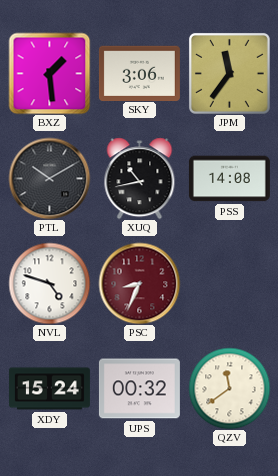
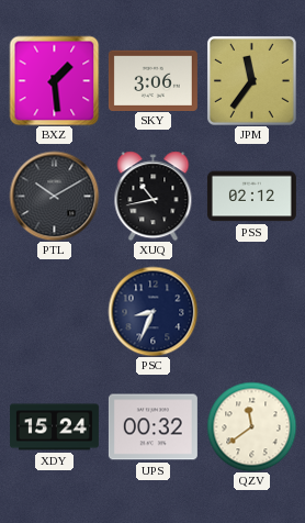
PSS: 14:08 -> 02:12
NVL: 4:48 -> none
PSC dial: burgundy -> navy
